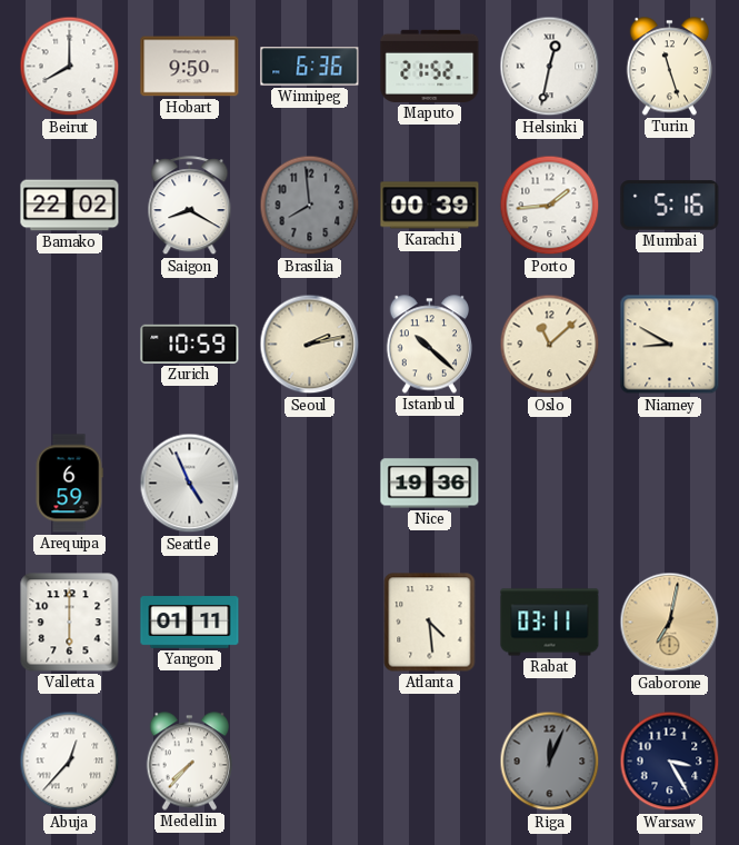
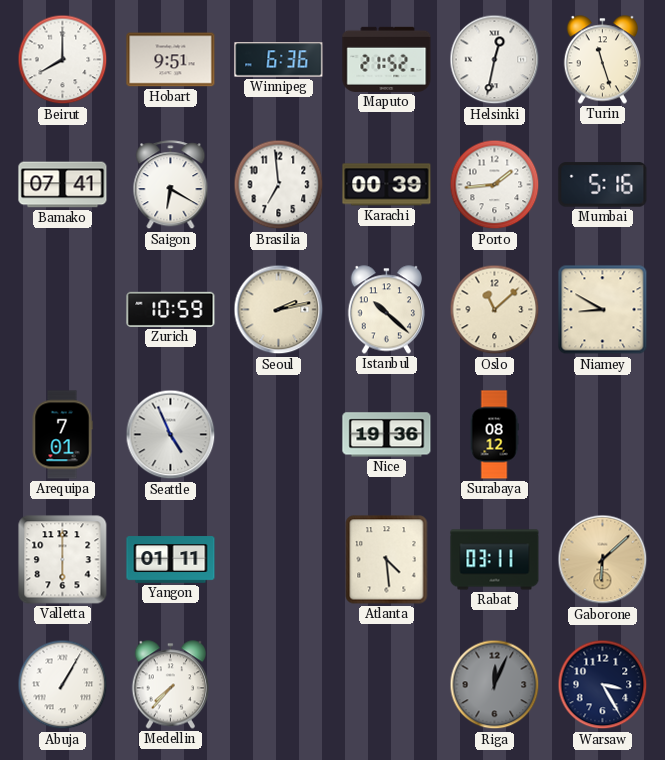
Hobart: 9:50 -> 9:51
Bamako: 22:02 -> 07:41
Saigon: 8:20 -> 6:20
Brasilia: 7:59 -> 6:59
Brasilia dial: grey -> white
Arequipa: 6:59 -> 7:01
Surabaya: none -> 08:12
Gaborone: 7:02 -> 6:08
Abuja: 12:37 -> 1:05
